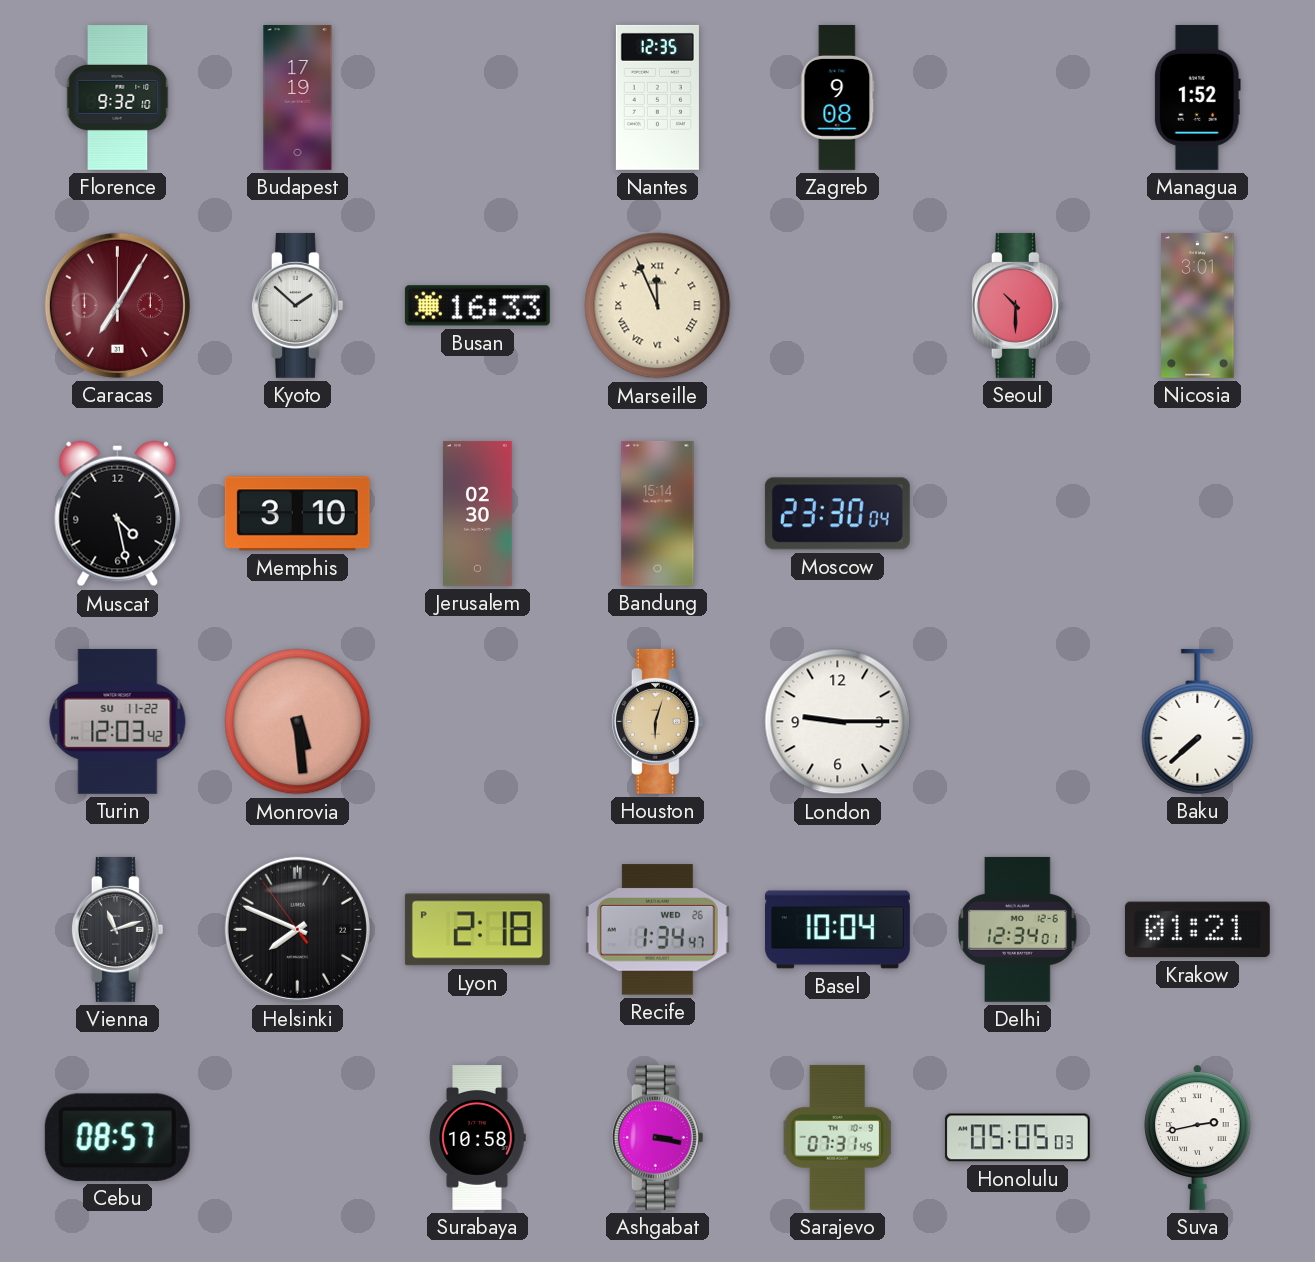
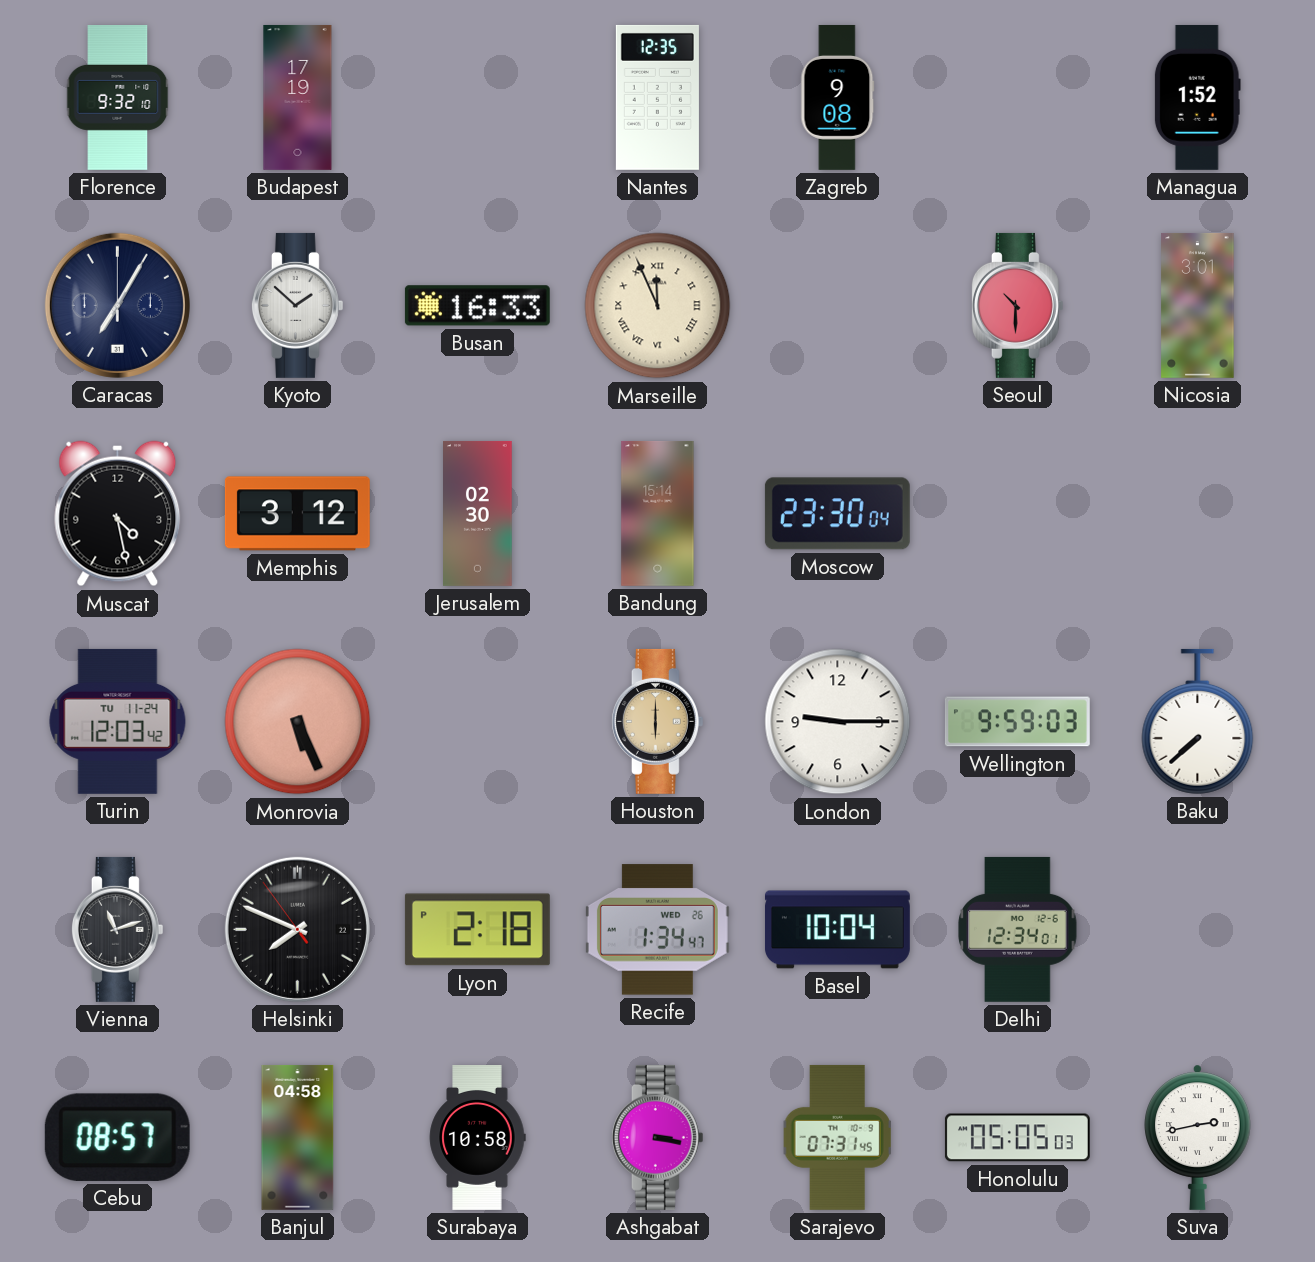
Caracas dial: burgundy -> navy
Memphis: 3:10 -> 3:12
Turin date: SU 11-22 -> TU 11-24
Monrovia: 5:29 -> 5:26
Houston: 6:03 -> 6:00
Wellington: none -> 9:59
Krakow: 01:21 -> none
Banjul: none -> 04:58
